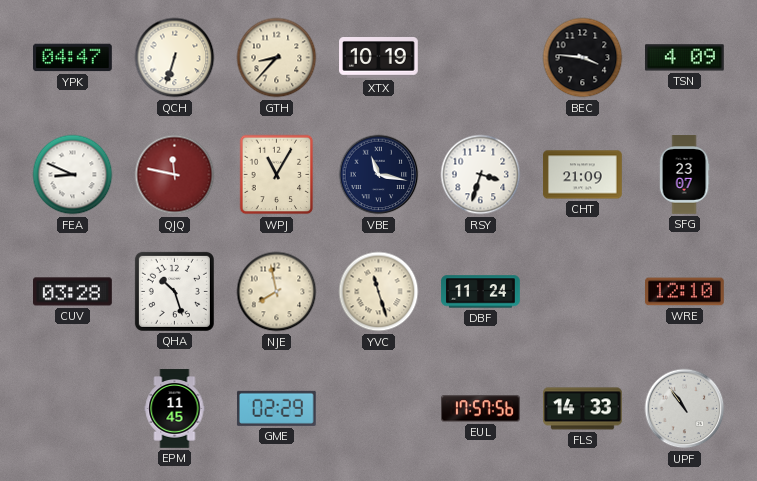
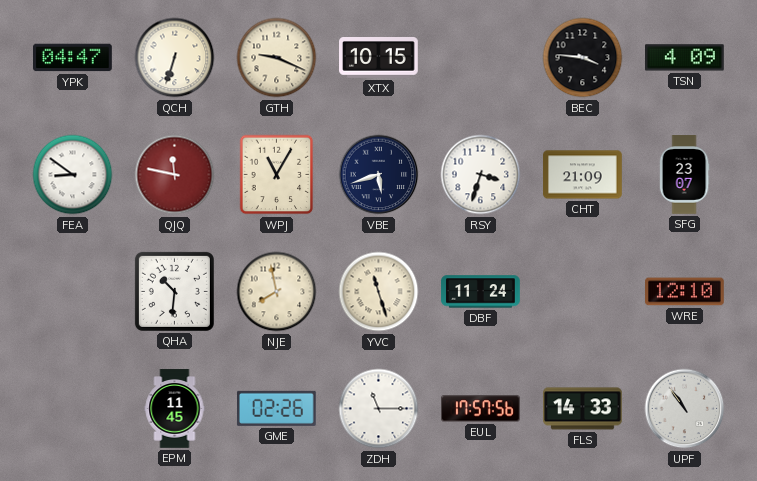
GTH: 8:37 -> 9:19
XTX: 10:19 -> 10:15
FEA: 8:49 -> 8:51
VBE: 11:17 -> 5:42
CUV: 03:28 -> none
QHA: 10:27 -> 10:31
GME: 02:29 -> 02:26
ZDH: none -> 11:15
